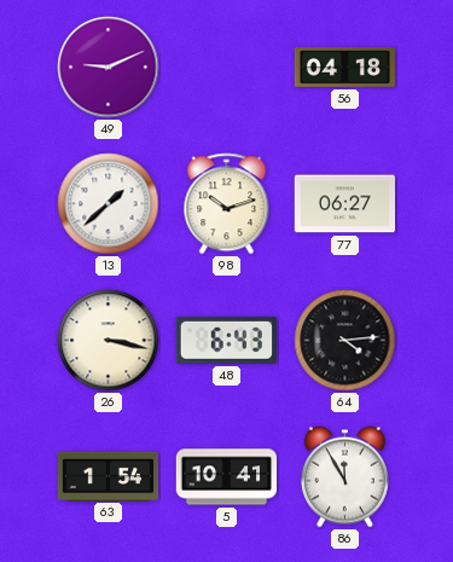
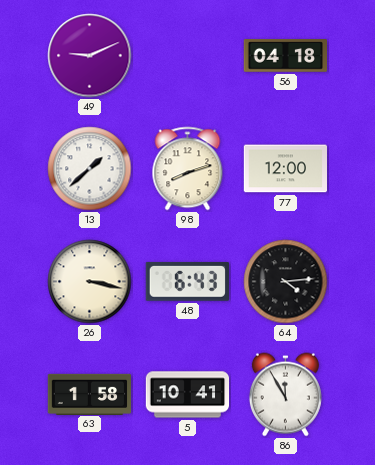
98: 10:12 -> 8:12
77: 06:27 -> 12:00
63: 1:54 -> 1:58
